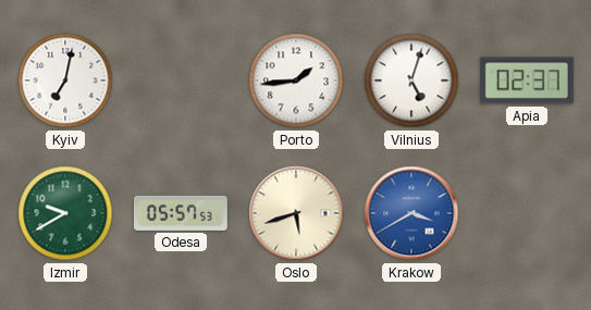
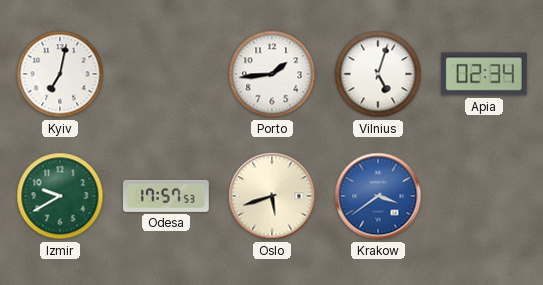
Apia: 02:37 -> 02:34
Odesa: 05:57 -> 17:57
Krakow: 3:40 -> 3:39
